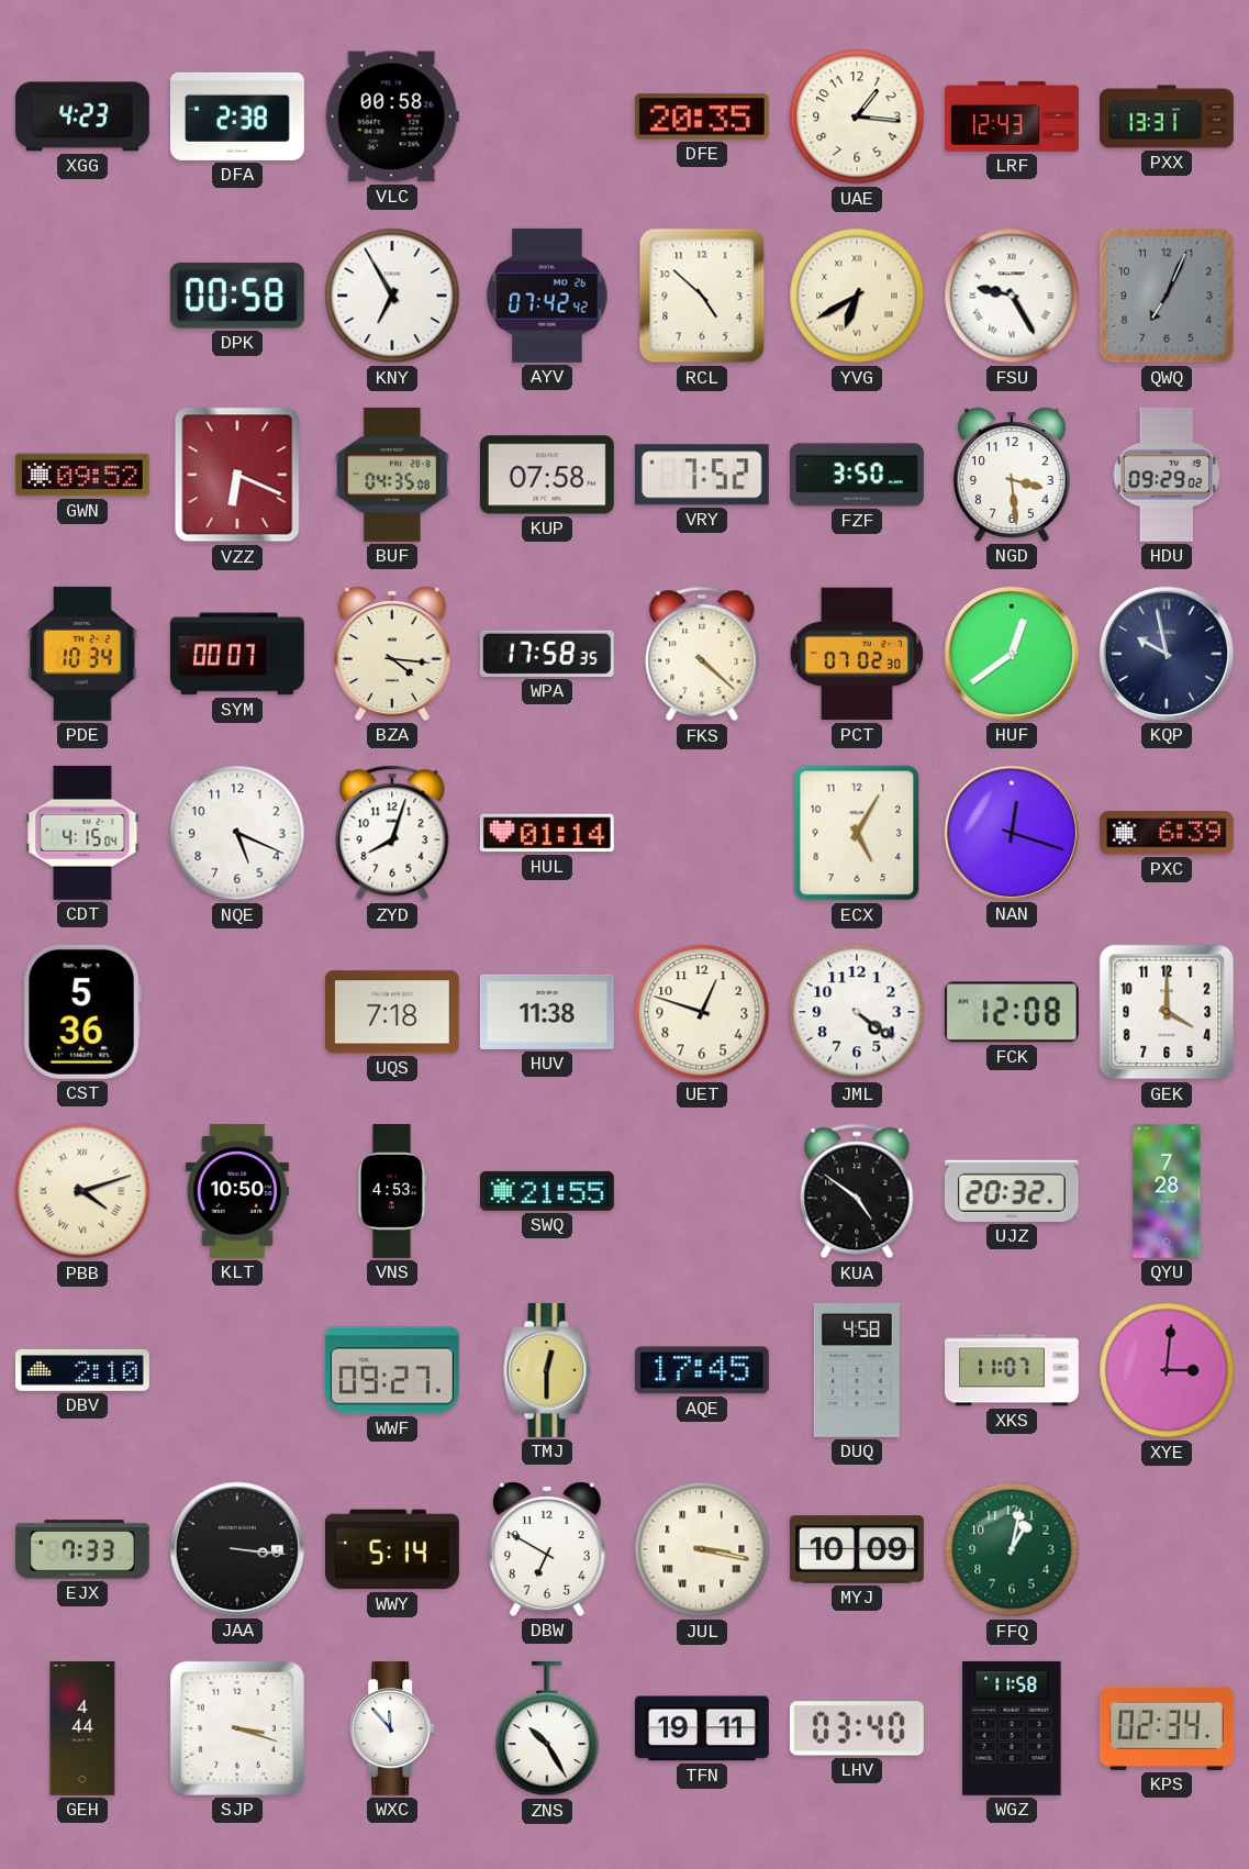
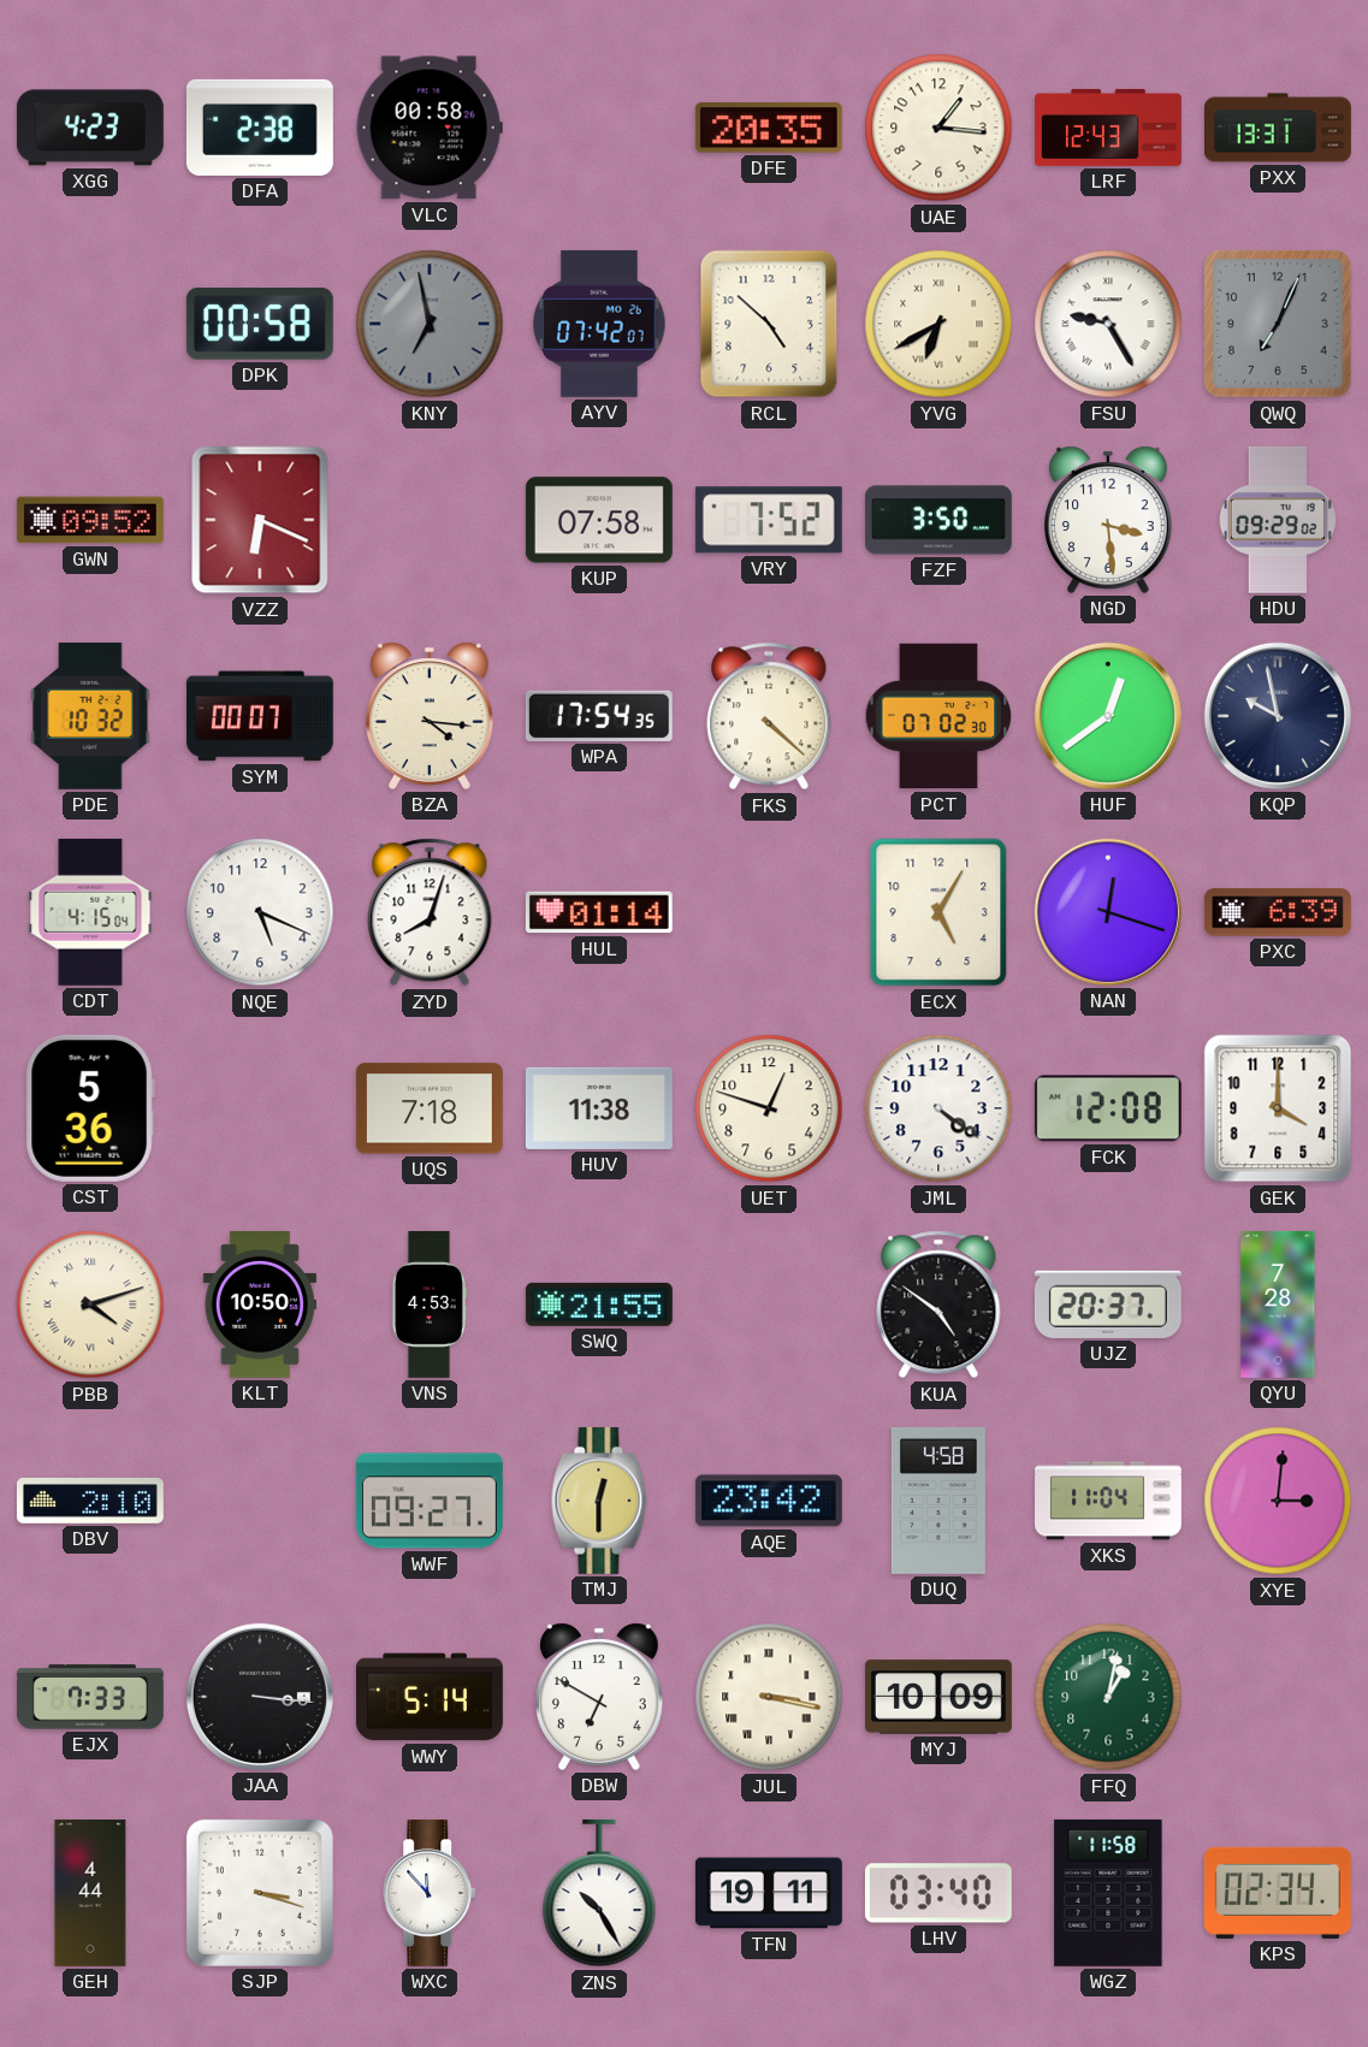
KNY: 6:55 -> 6:58
KNY dial: white -> grey
AYV: 07:42:42 -> 07:42:07
BUF: 04:35 -> none
PDE: 10:34 -> 10:32
WPA: 17:58 -> 17:54
UJZ: 20:32 -> 20:37
AQE: 17:45 -> 23:42
XKS: 11:07 -> 11:04
